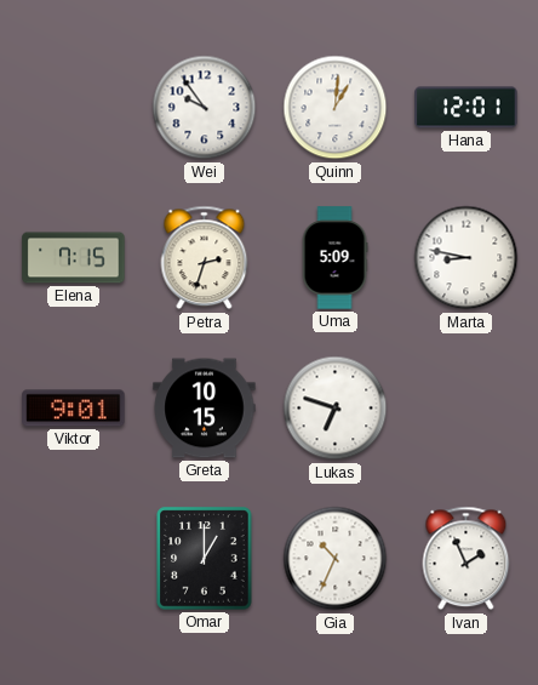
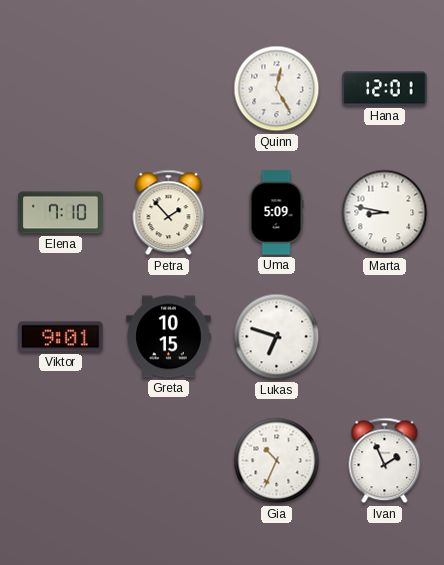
Wei: 9:54 -> none
Quinn: 1:01 -> 12:25
Elena: 7:15 -> 7:10
Petra: 2:33 -> 1:53
Omar: 1:00 -> none
